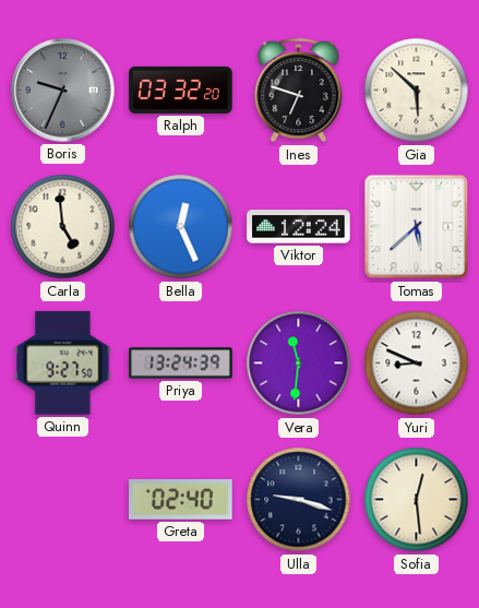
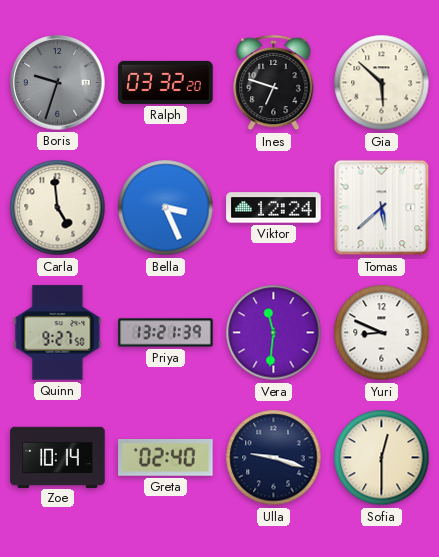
Boris: 9:34 -> 9:33
Bella: 12:26 -> 3:26
Priya: 13:24 -> 13:21
Zoe: none -> 10:14
Sofia: 12:29 -> 12:30
